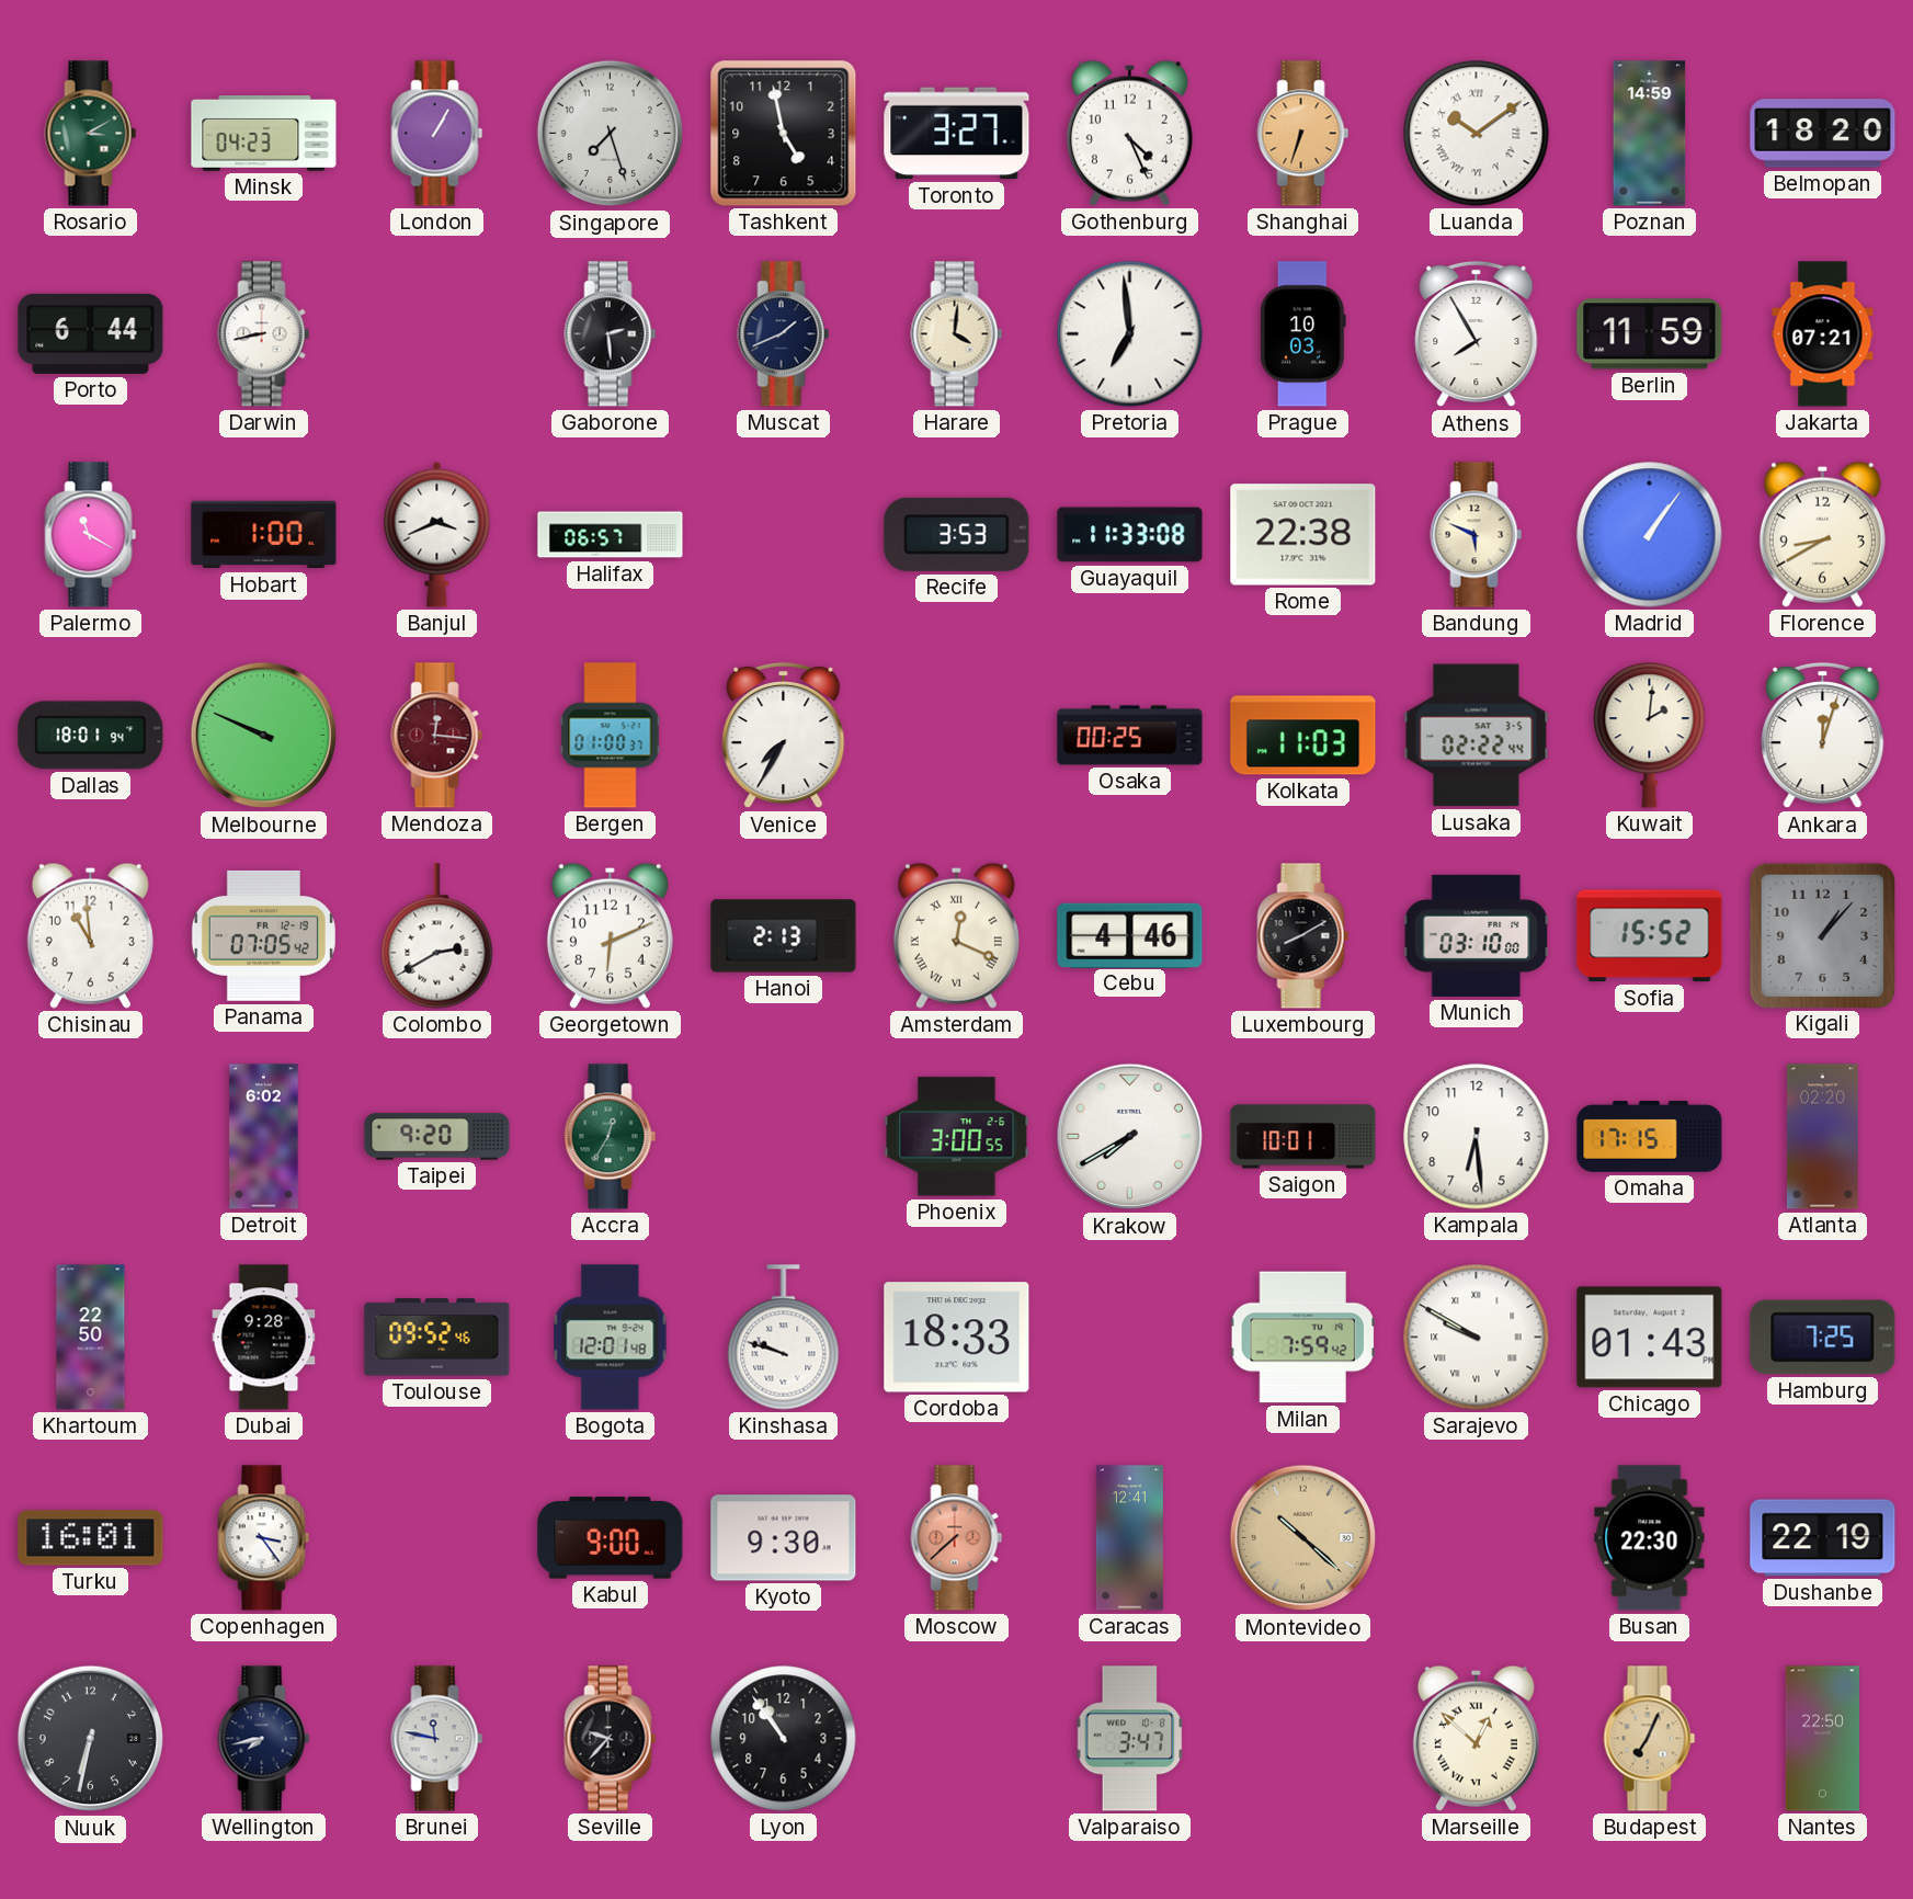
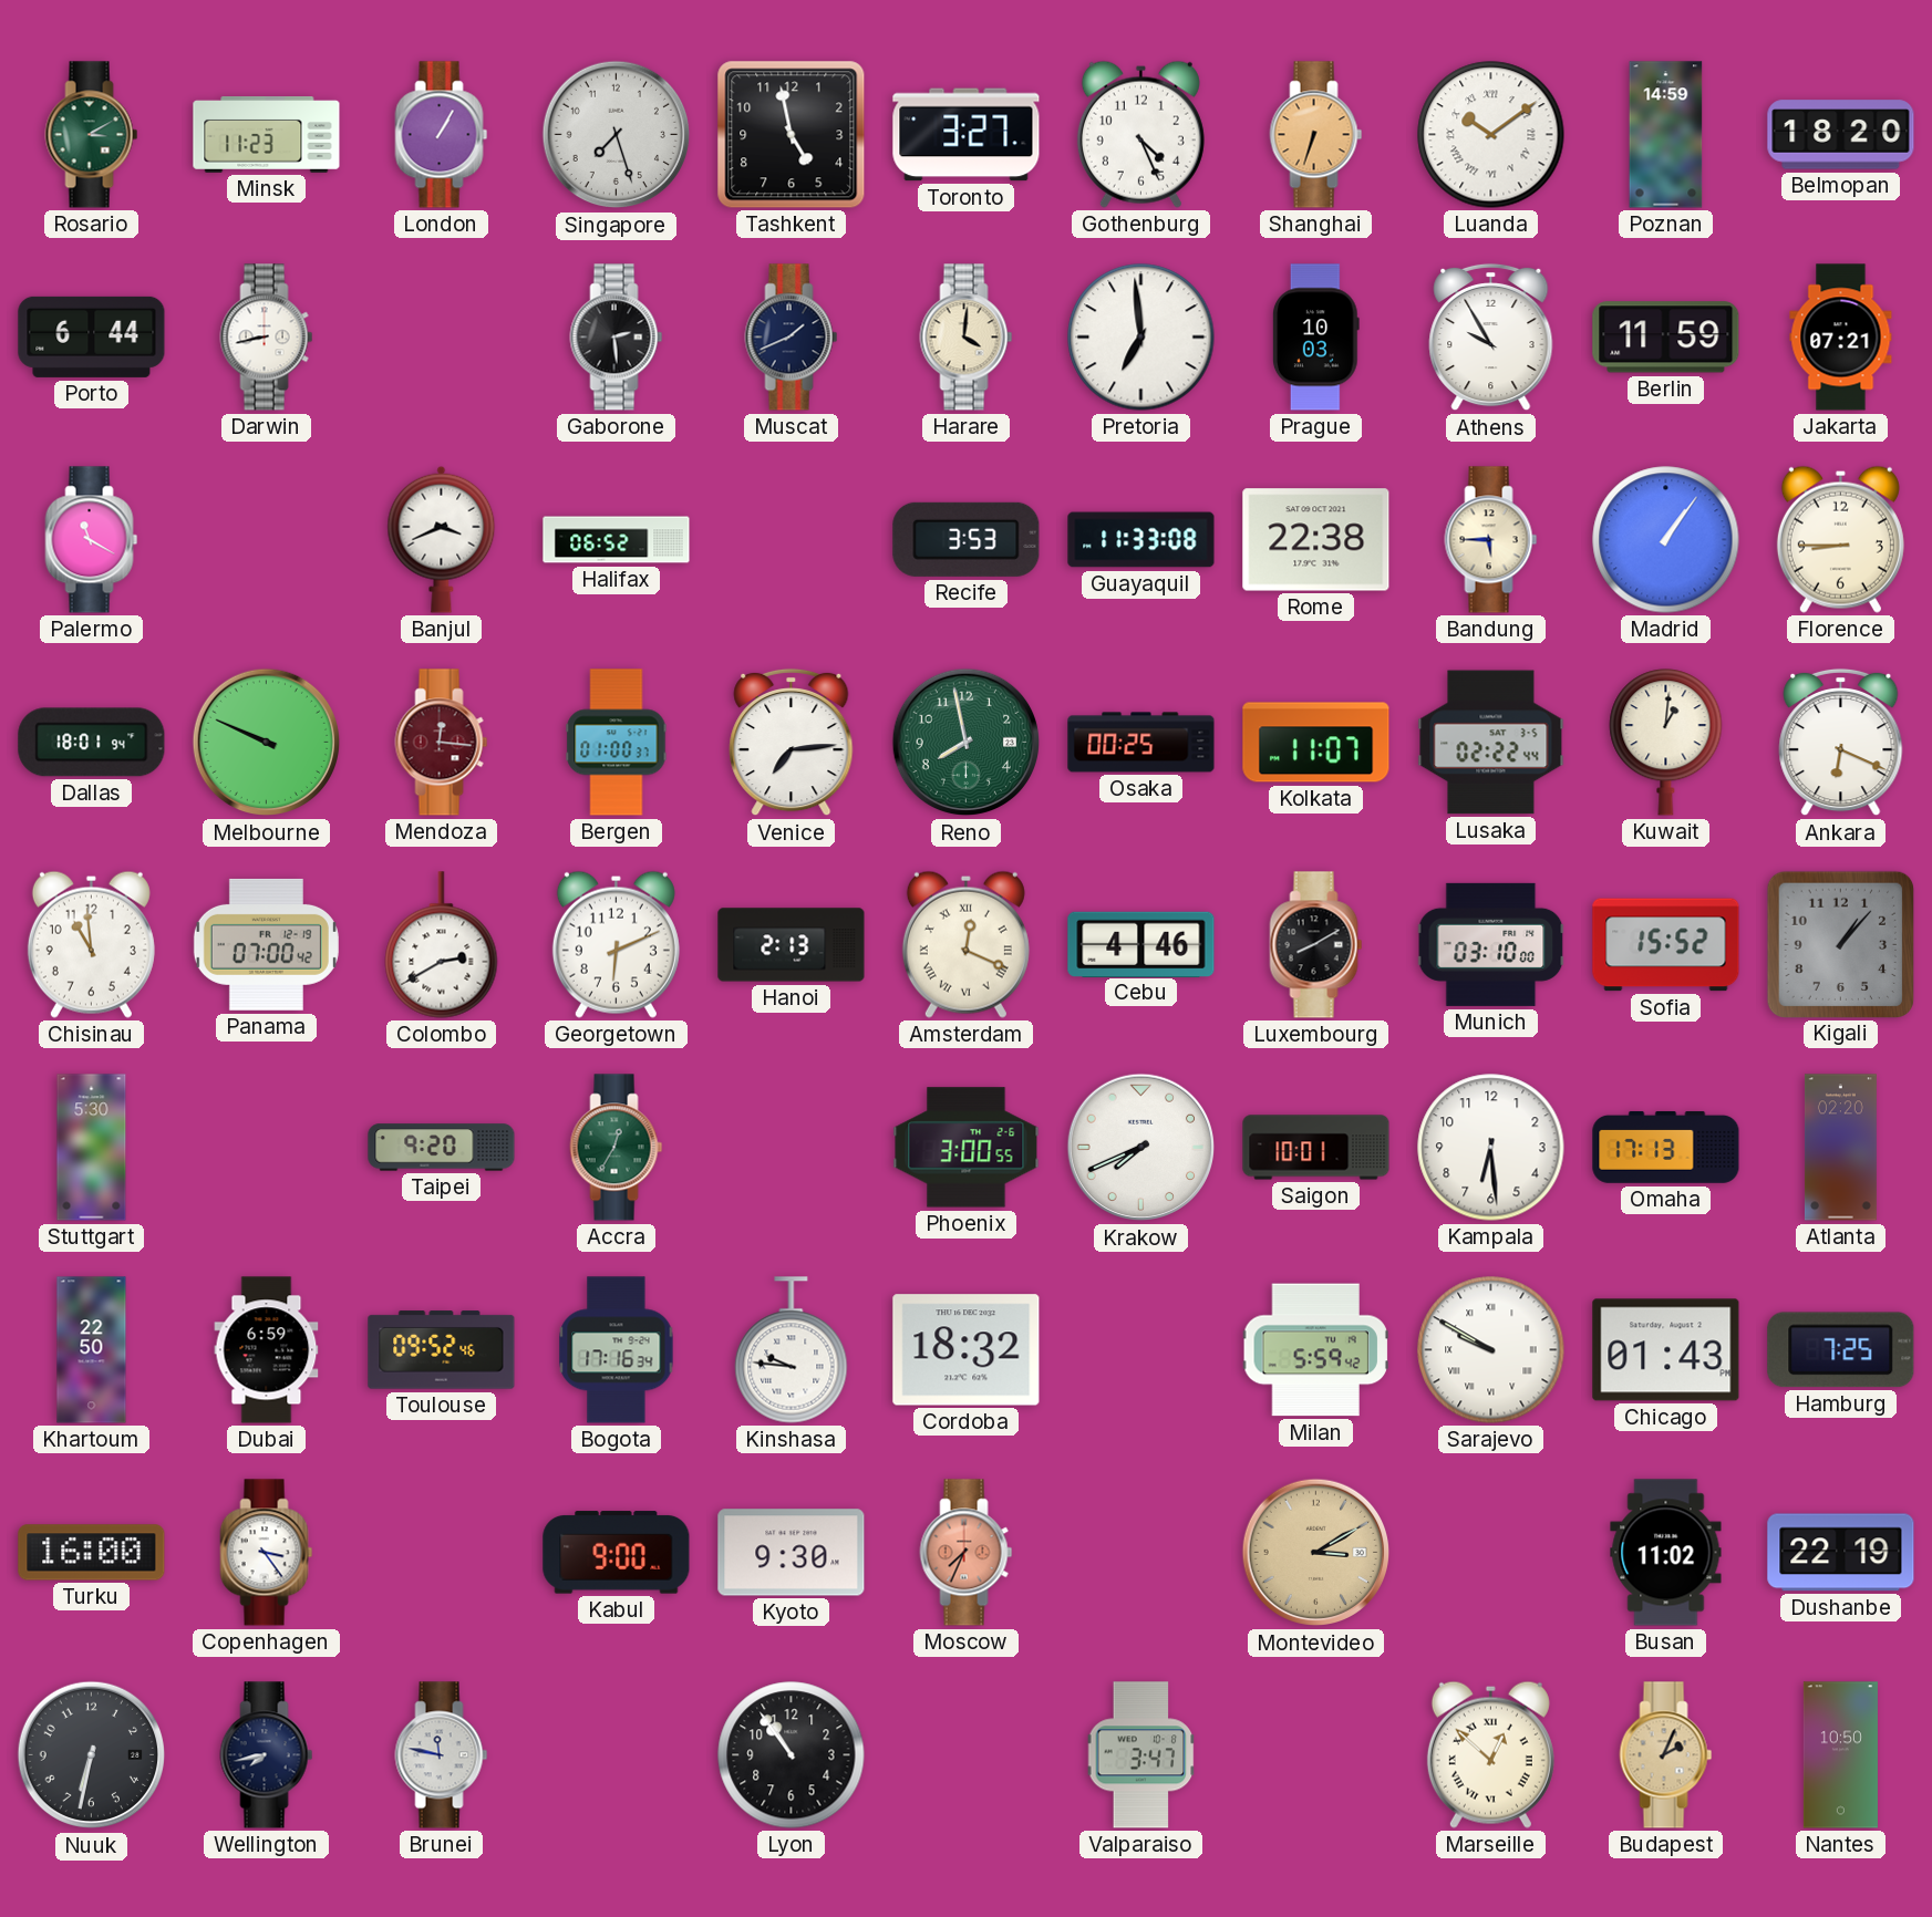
Minsk: 04:23 -> 11:23
Athens: 7:55 -> 9:55
Hobart: 1:00 -> none
Halifax: 06:57 -> 06:52
Bandung: 5:49 -> 5:45
Florence: 8:40 -> 8:45
Venice: 7:35 -> 7:14
Reno: none -> 7:58
Kolkata: 11:03 -> 11:07
Kuwait: 2:01 -> 1:01
Ankara: 12:03 -> 6:19
Panama: 07:05 -> 07:00
Stuttgart: none -> 5:30
Detroit: 6:02 -> none
Krakow: 7:40 -> 7:41
Omaha: 17:15 -> 17:13
Dubai: 9:28 -> 6:59
Bogota: 12:01 -> 17:16
Kinshasa: 9:48 -> 9:46
Cordoba: 18:33 -> 18:32
Milan: 7:59 -> 5:59
Turku: 16:01 -> 16:00
Moscow: 7:38 -> 7:34
Caracas: 12:41 -> none
Montevideo: 10:22 -> 3:10
Busan: 22:30 -> 11:02
Seville: 9:37 -> none
Budapest: 7:04 -> 2:04
Nantes: 22:50 -> 10:50
